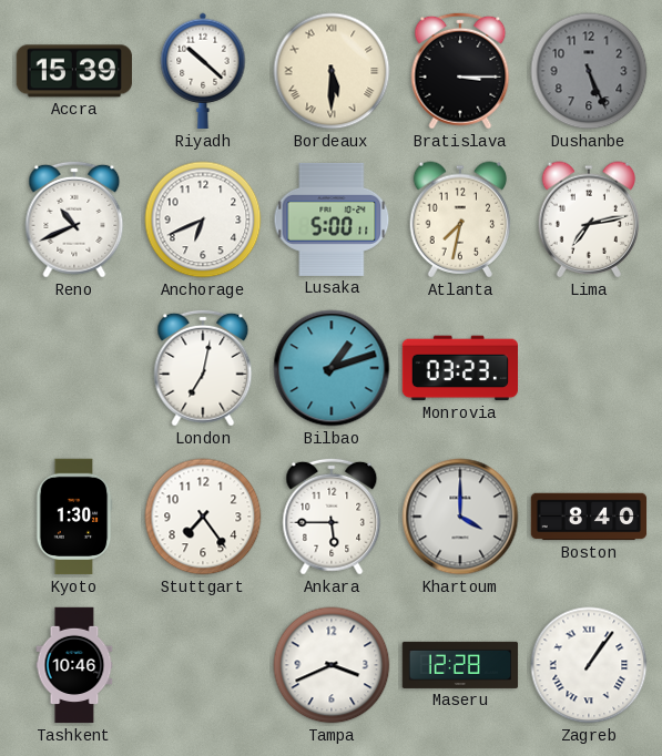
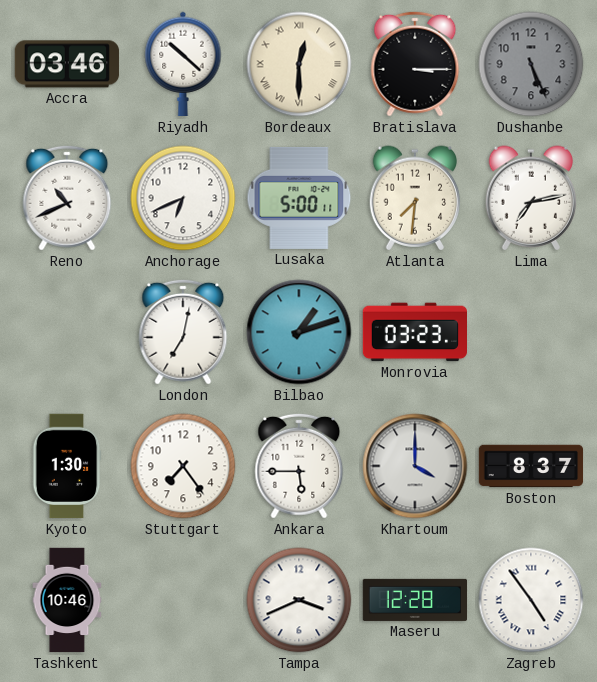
Accra: 15:39 -> 03:46
Bordeaux: 5:30 -> 12:30
Atlanta: 7:32 -> 7:31
Boston: 8:40 -> 8:37
Zagreb: 1:06 -> 4:54
